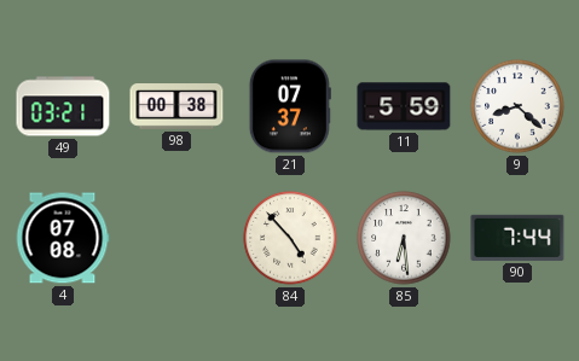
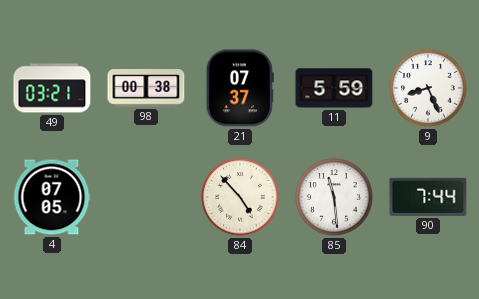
9: 8:22 -> 8:26
4: 07:08 -> 07:05
85: 6:29 -> 11:29
